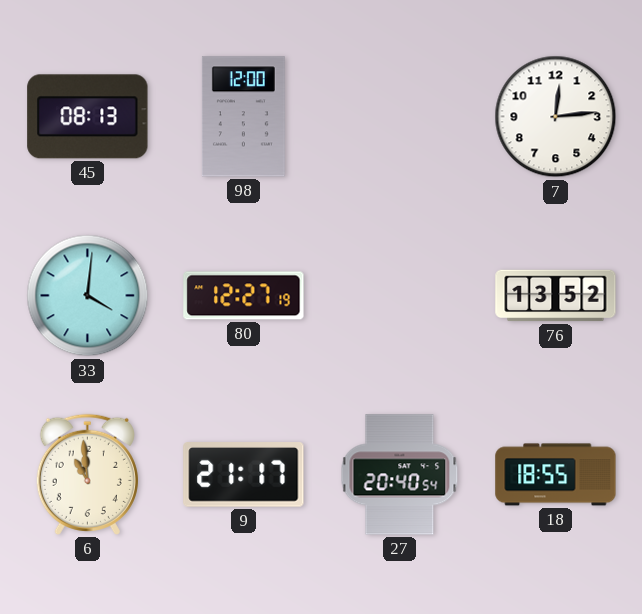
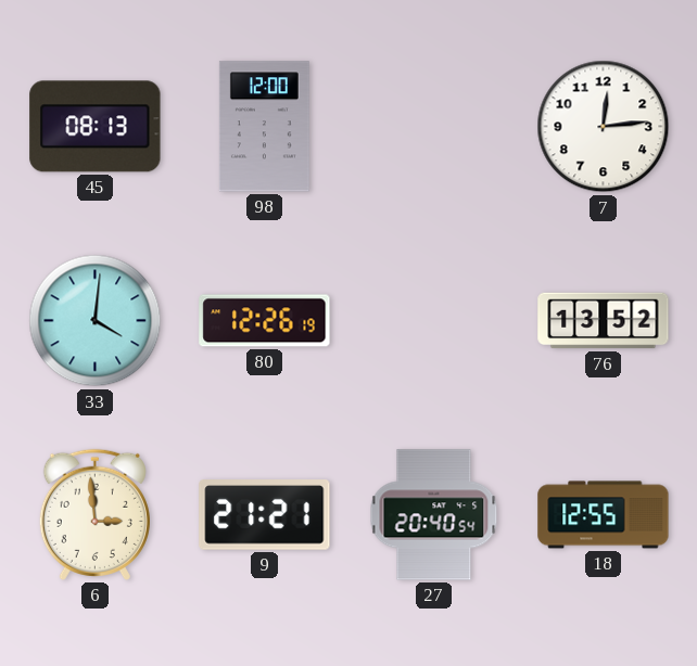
80: 12:27 -> 12:26
6: 10:59 -> 2:59
9: 21:17 -> 21:21
18: 18:55 -> 12:55
